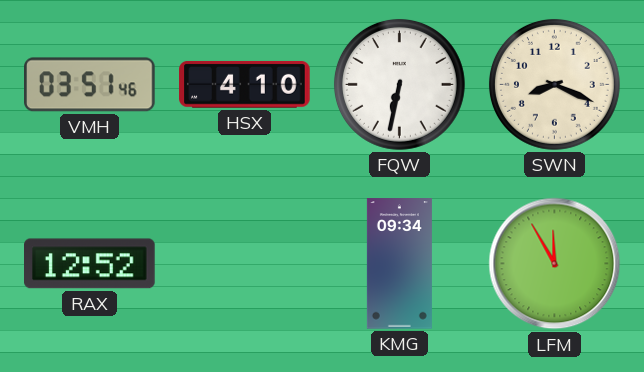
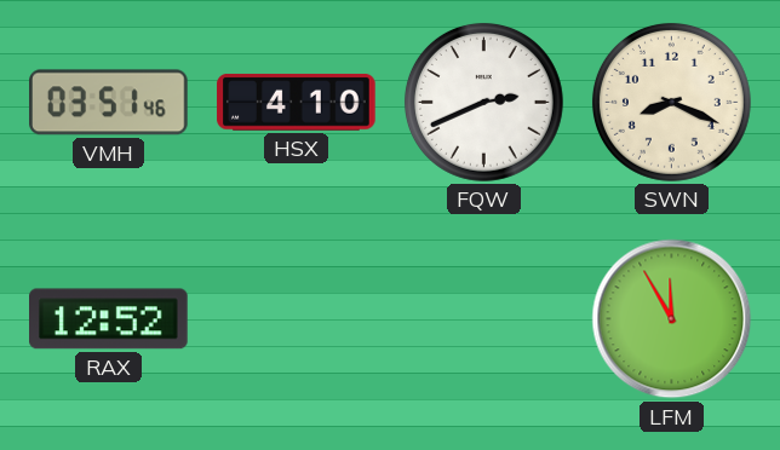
FQW: 6:32 -> 2:41
KMG: 09:34 -> none
